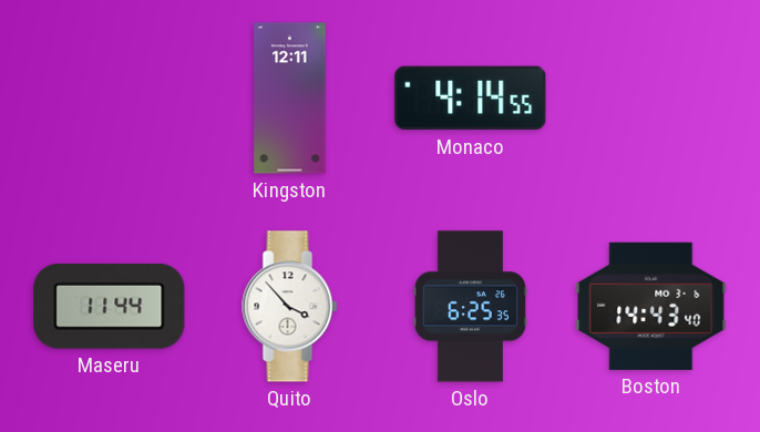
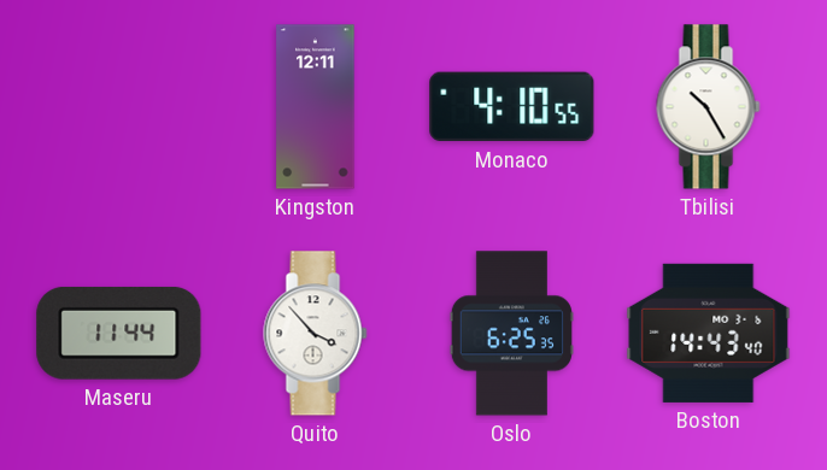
Monaco: 4:14 -> 4:10
Tbilisi: none -> 10:25
